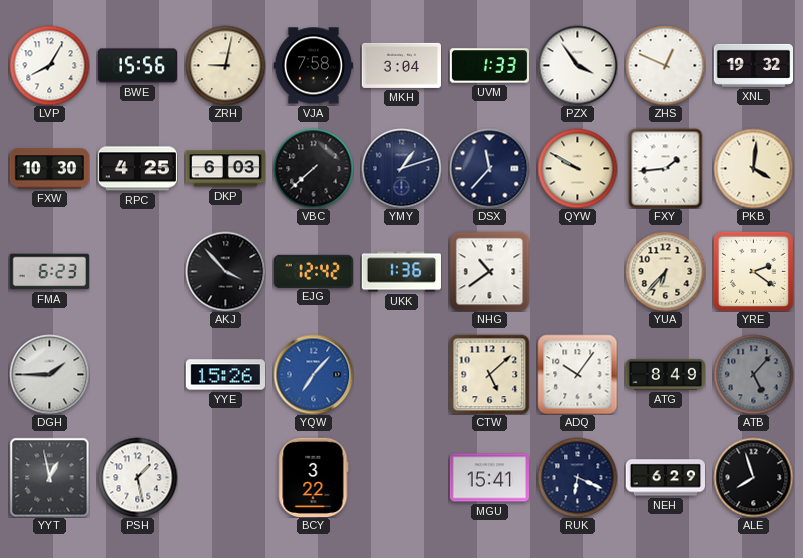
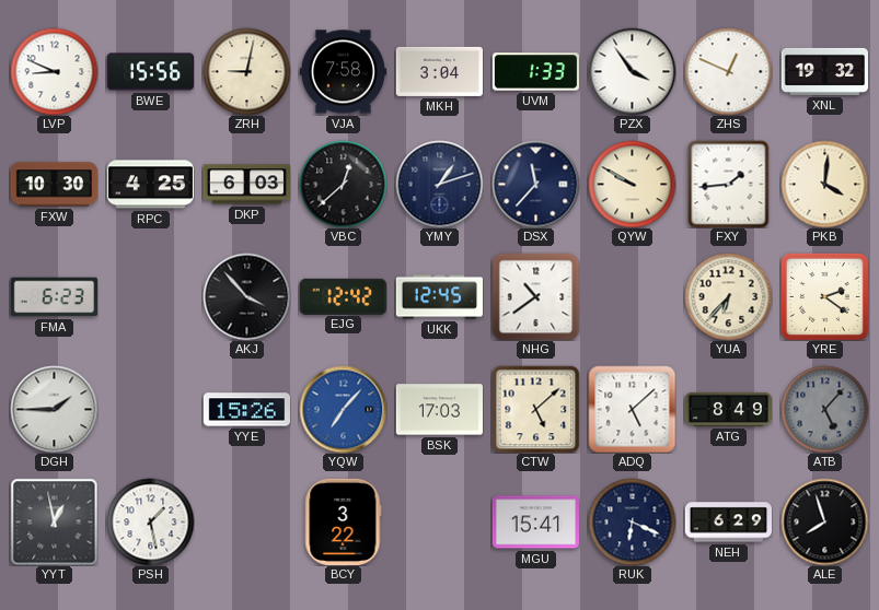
LVP: 8:05 -> 8:49
VBC: 7:38 -> 12:38
UKK: 1:36 -> 12:45
BSK: none -> 17:03
ADQ: 10:06 -> 5:08
